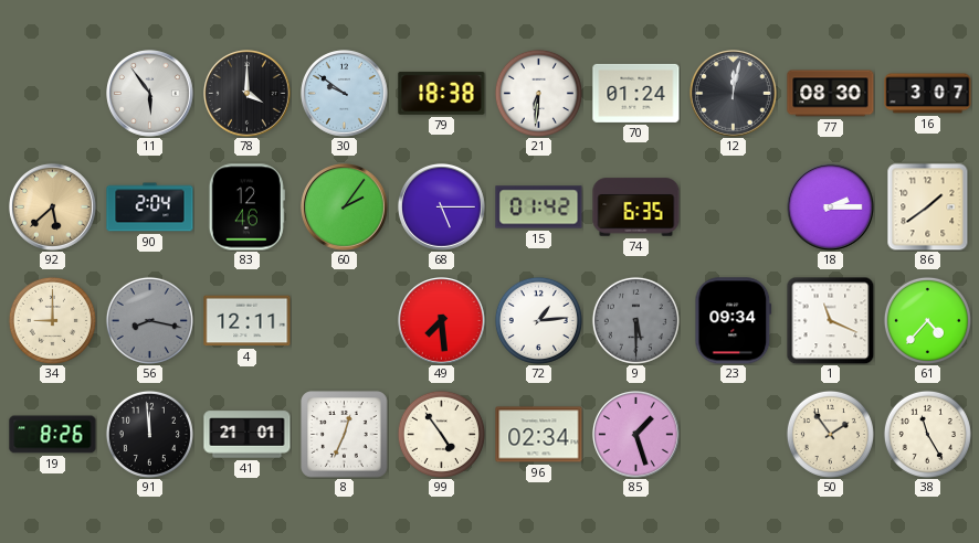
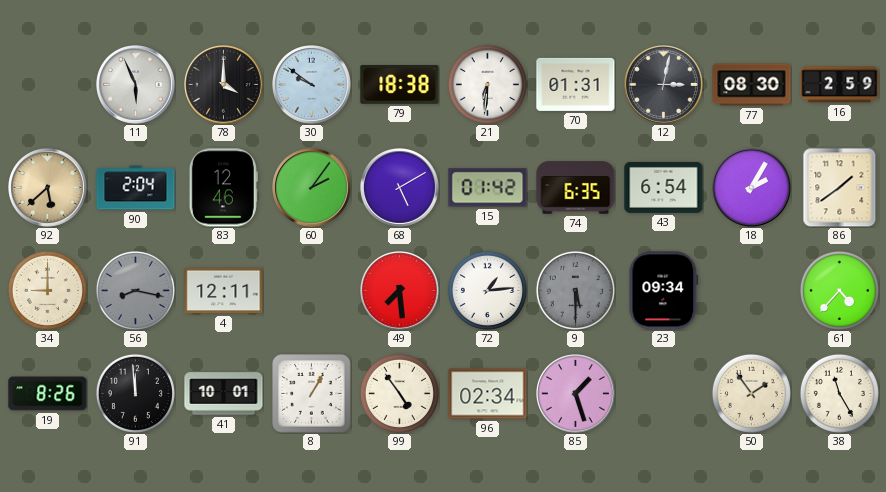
11: 5:54 -> 5:56
70: 01:24 -> 01:31
12: 12:02 -> 3:02
16: 3:07 -> 2:59
68: 5:15 -> 5:10
43: none -> 6:54
18: 2:15 -> 2:05
1: 11:19 -> none
41: 21:01 -> 10:01
8: 12:34 -> 1:05
